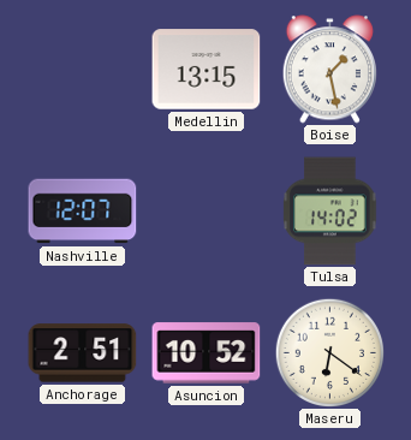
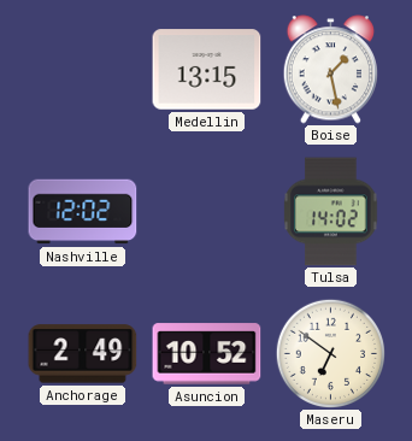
Nashville: 12:07 -> 12:02
Anchorage: 2:51 -> 2:49
Maseru: 6:21 -> 6:51
